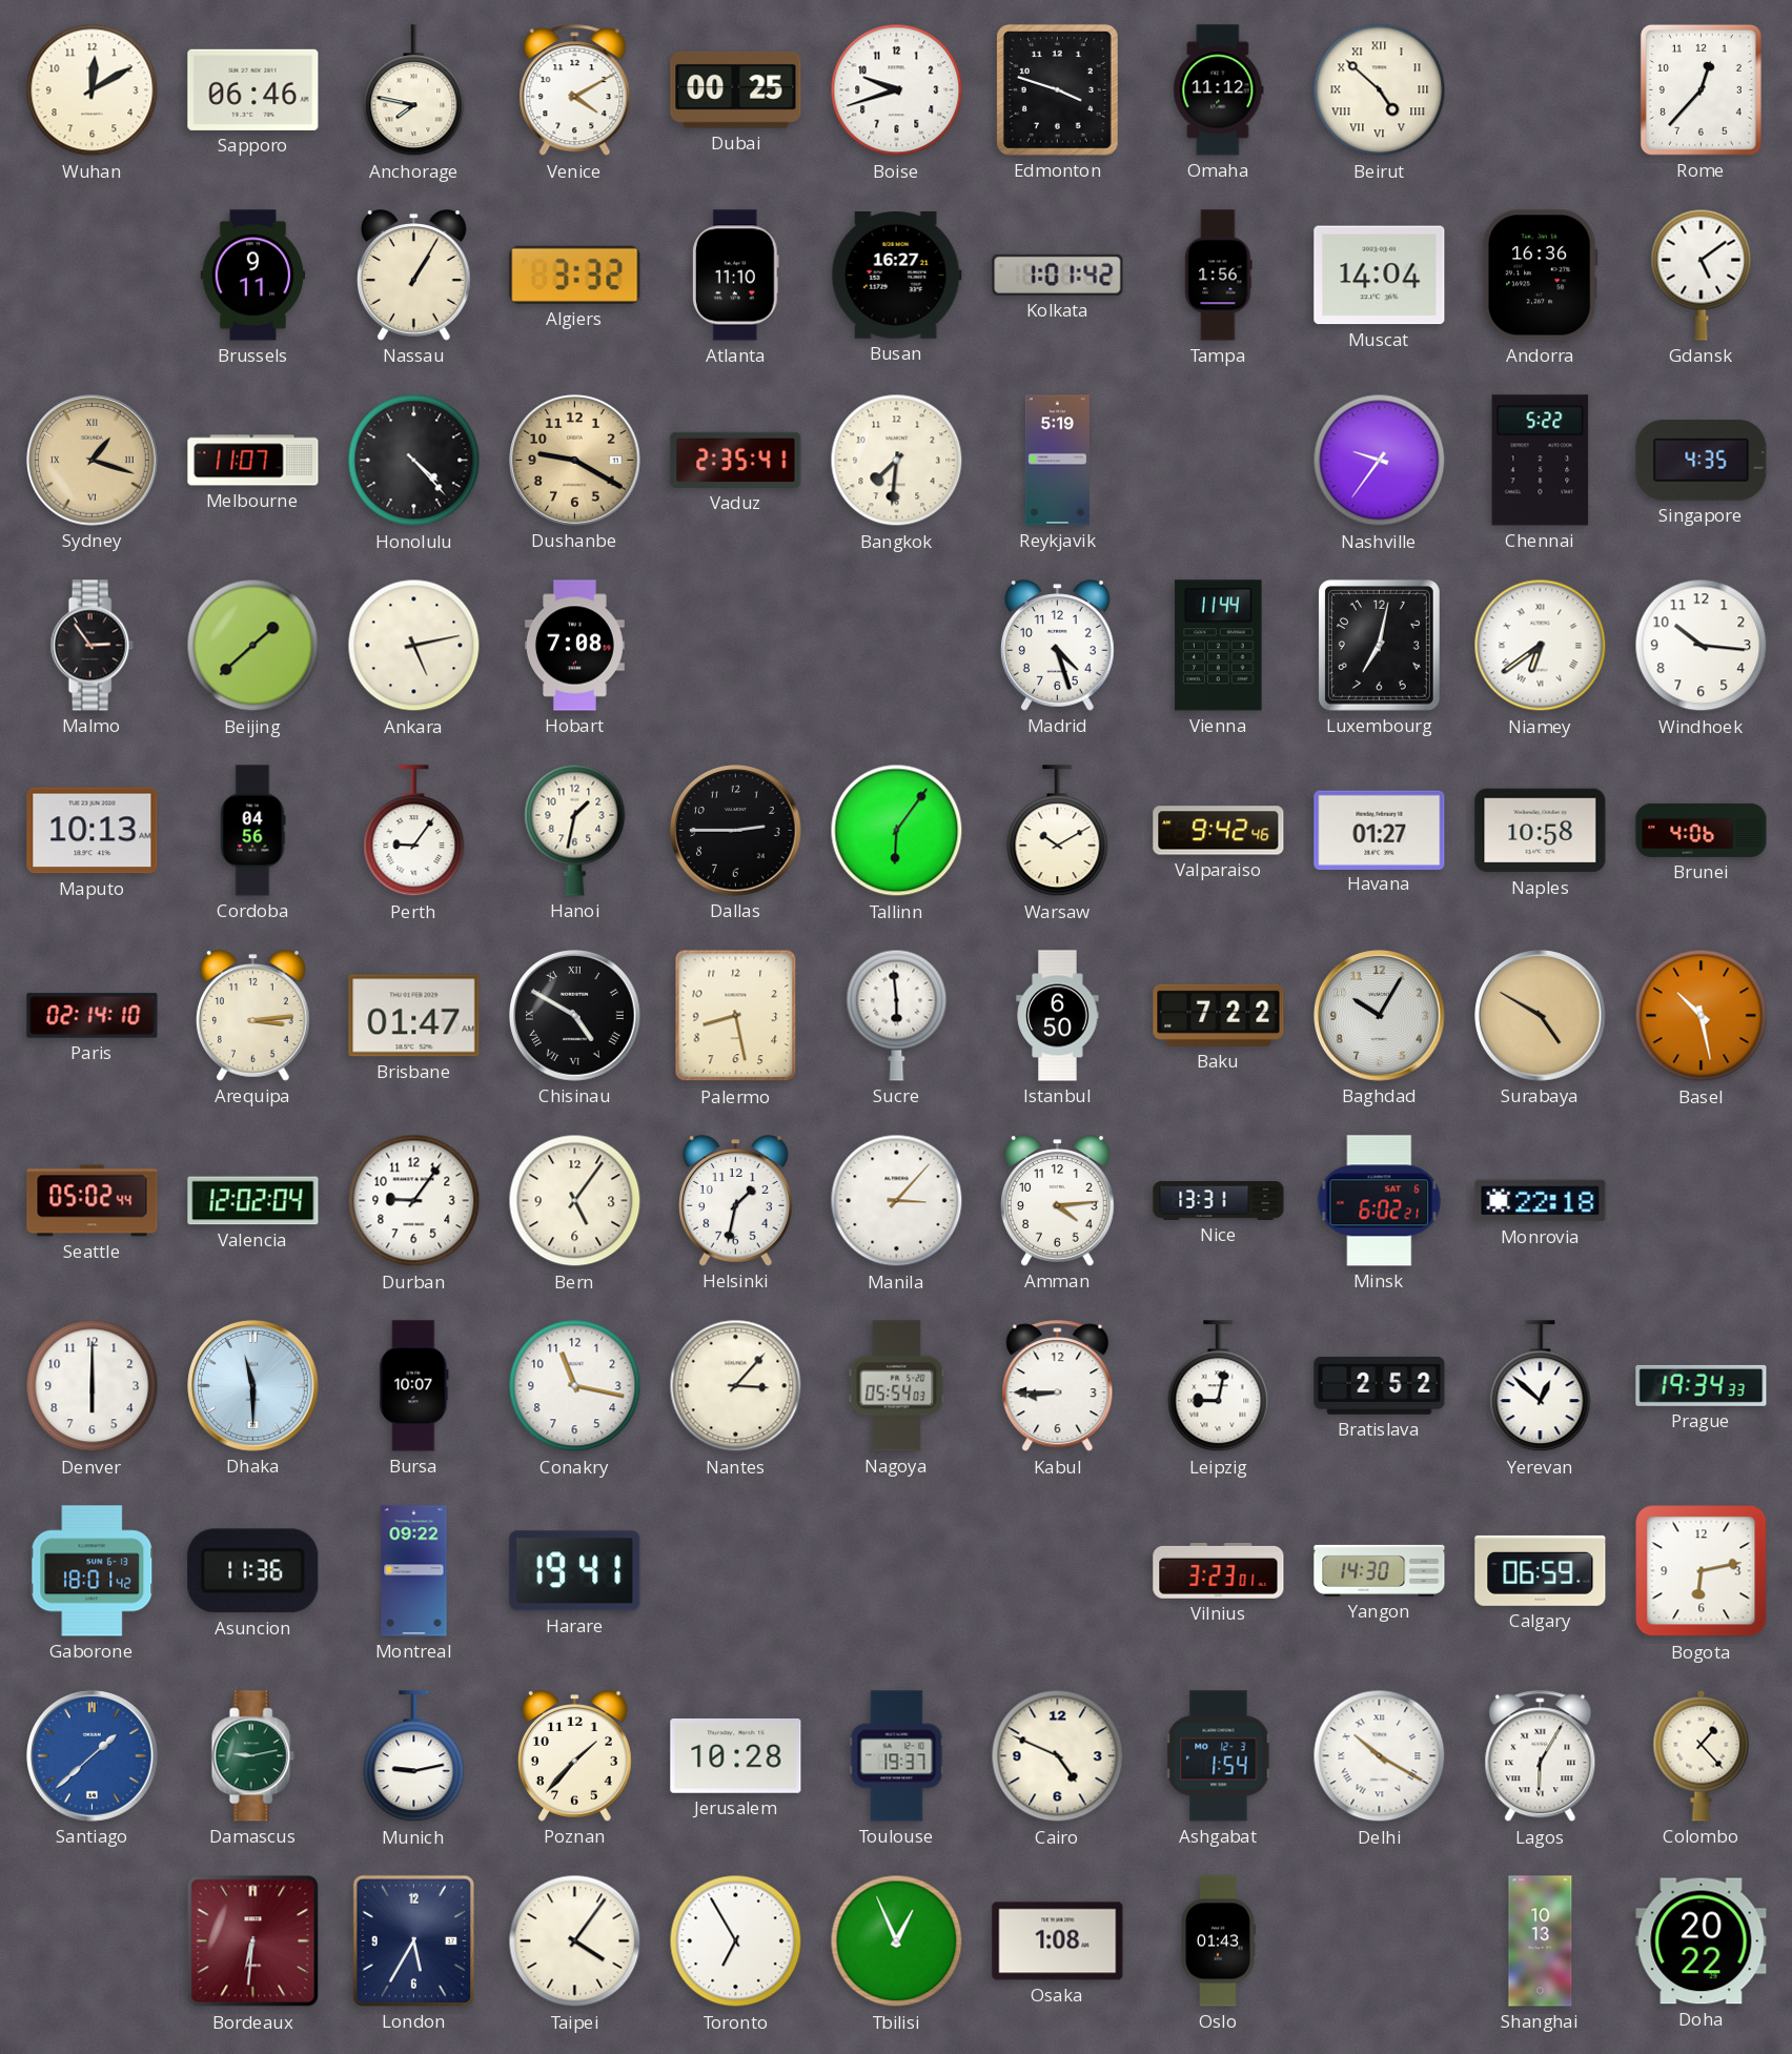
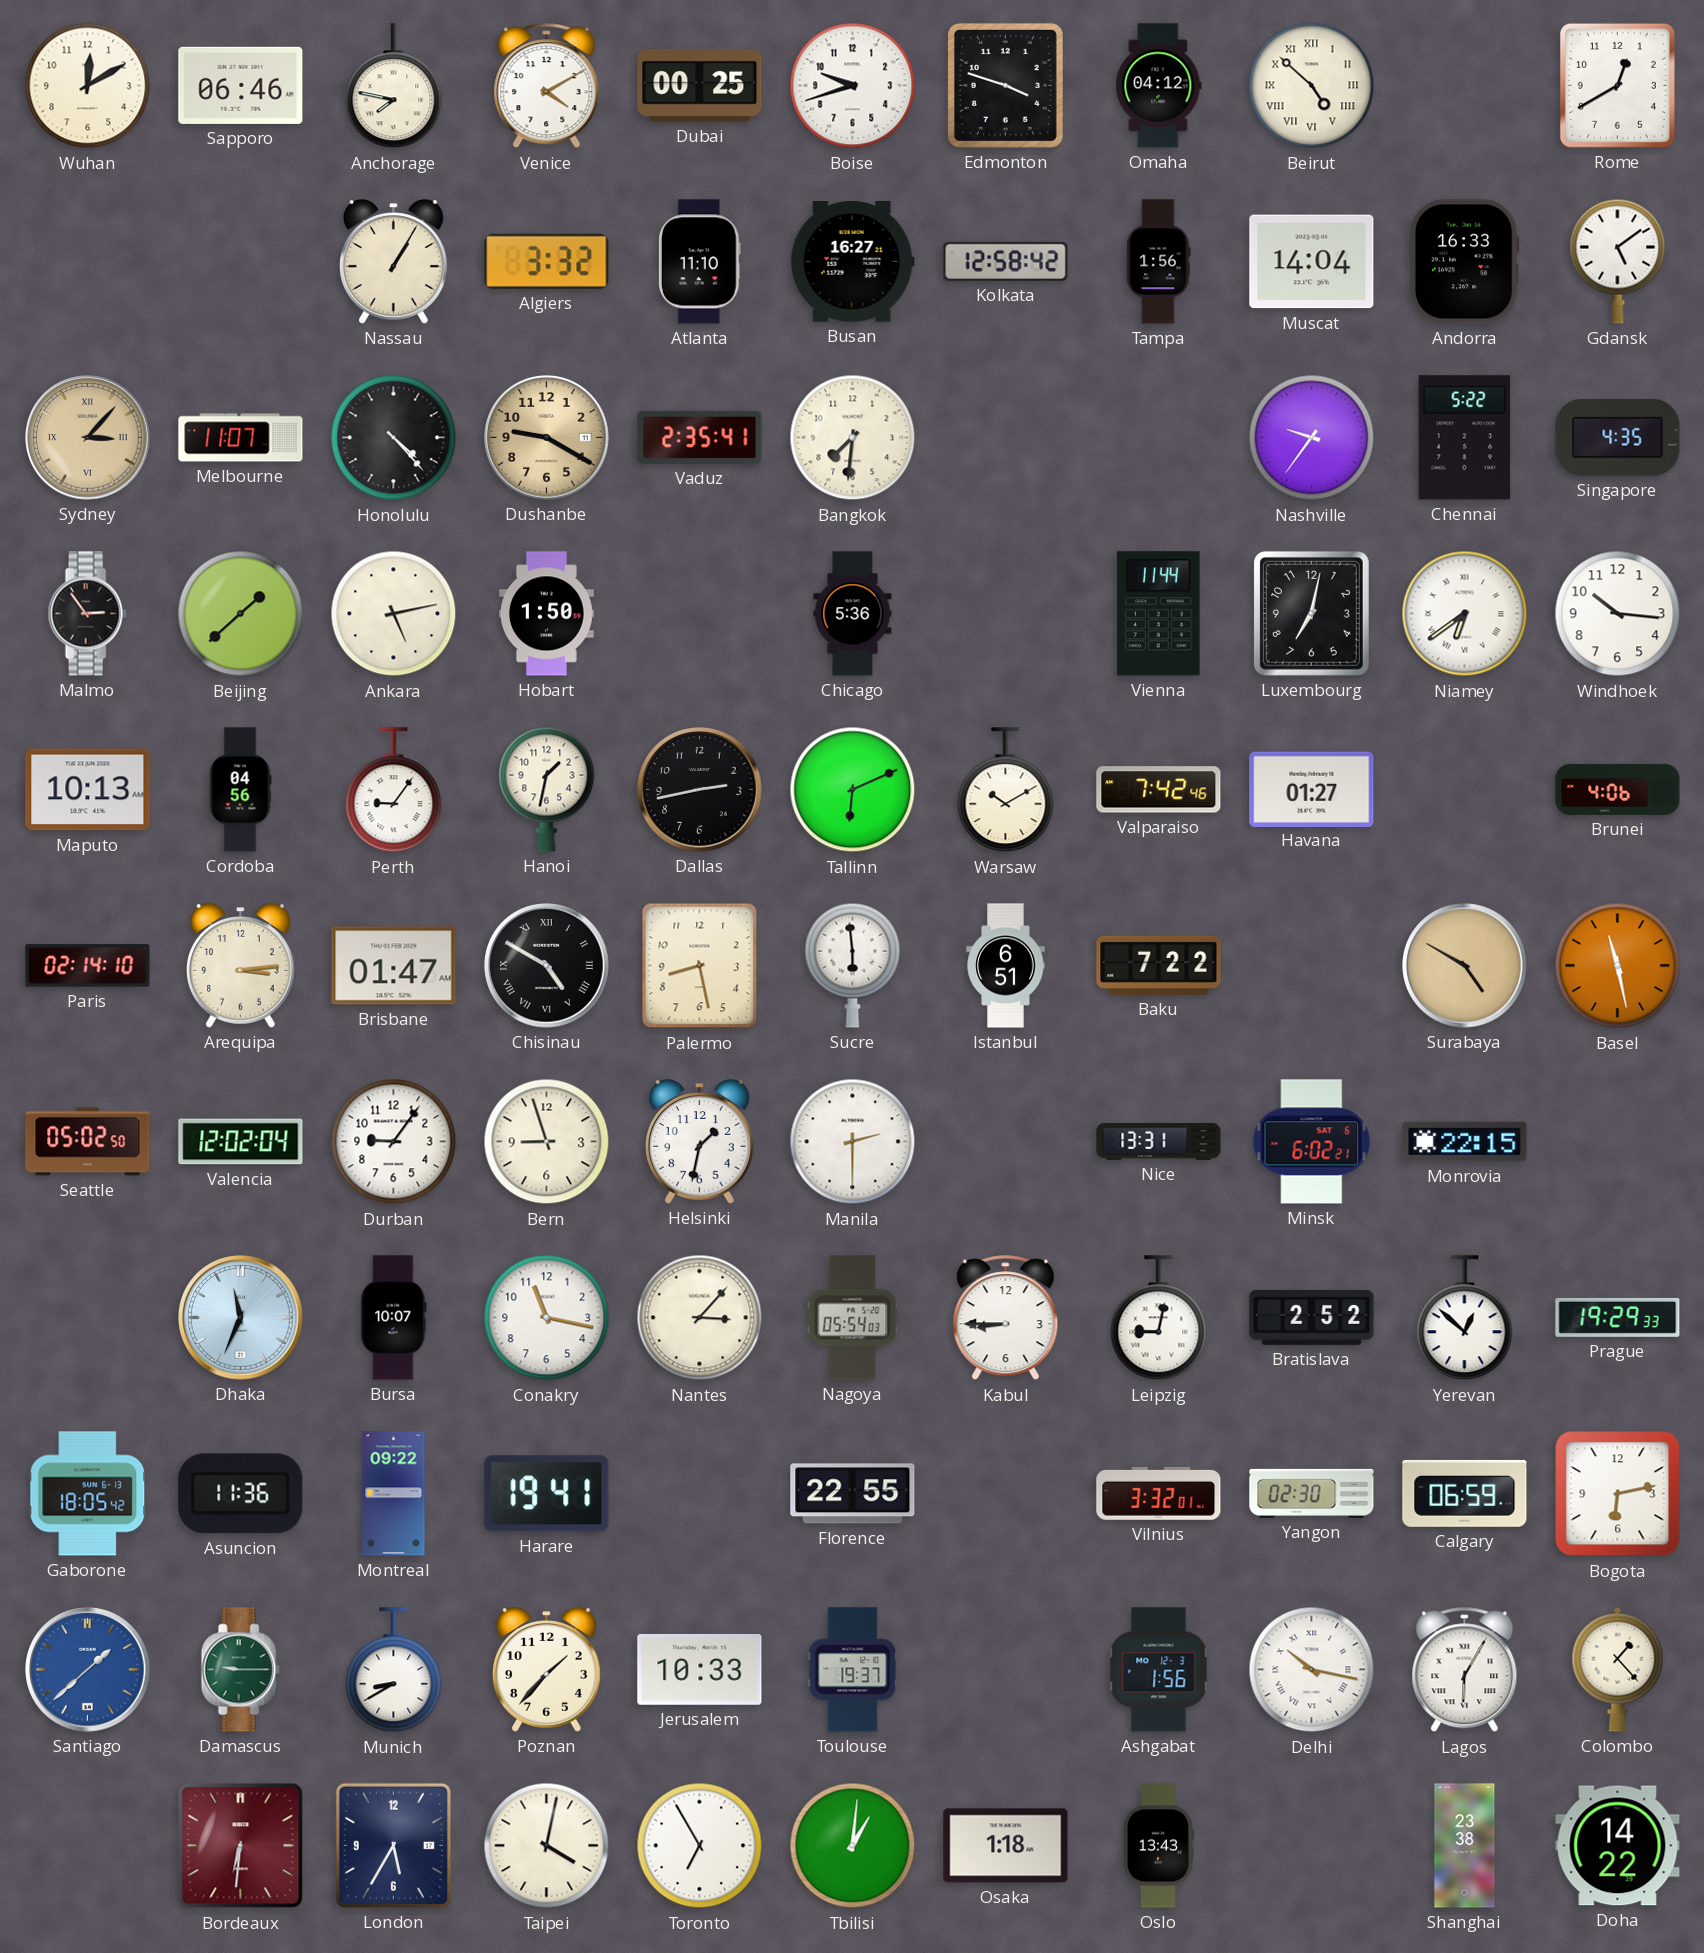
Omaha: 11:12 -> 04:12
Rome: 12:37 -> 12:40
Brussels: 9:11 -> none
Kolkata: 1:01 -> 12:58
Andorra: 16:36 -> 16:33
Sydney: 1:18 -> 3:07
Reykjavik: 5:19 -> none
Hobart: 7:08 -> 1:50
Chicago: none -> 5:36
Madrid: 4:27 -> none
Dallas: 2:45 -> 2:43
Tallinn: 6:06 -> 6:11
Valparaiso: 9:42 -> 7:42
Naples: 10:58 -> none
Istanbul: 6:50 -> 6:51
Baghdad: 10:05 -> none
Basel: 10:28 -> 11:28
Seattle: 05:02:44 -> 05:02:50
Bern: 5:06 -> 8:57
Manila: 3:07 -> 2:30
Amman: 4:14 -> none
Monrovia: 22:18 -> 22:15
Denver: 6:00 -> none
Dhaka: 11:30 -> 11:34
Prague: 19:34 -> 19:29
Gaborone: 18:01 -> 18:05
Florence: none -> 22:55
Vilnius: 3:23 -> 3:32
Yangon: 14:30 -> 02:30
Damascus: 9:13 -> 9:15
Munich: 9:13 -> 8:40
Jerusalem: 10:28 -> 10:33
Cairo: 4:49 -> none
Ashgabat: 1:54 -> 1:56
Delhi: 10:20 -> 10:17
Taipei: 4:06 -> 4:02
Tbilisi: 12:56 -> 1:01
Osaka: 1:08 -> 1:18
Oslo: 01:43 -> 13:43
Shanghai: 10:13 -> 23:38
Doha: 20:22 -> 14:22
